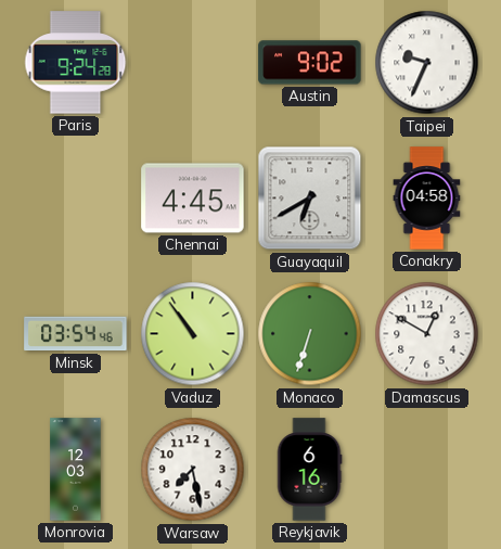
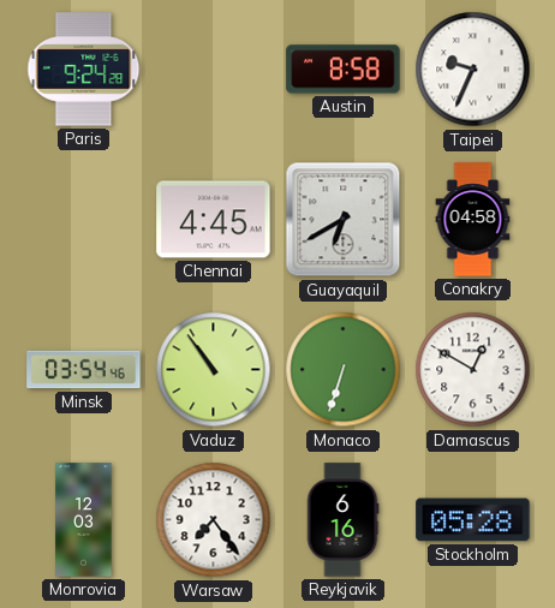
Austin: 9:02 -> 8:58
Warsaw: 7:28 -> 7:24
Stockholm: none -> 05:28
